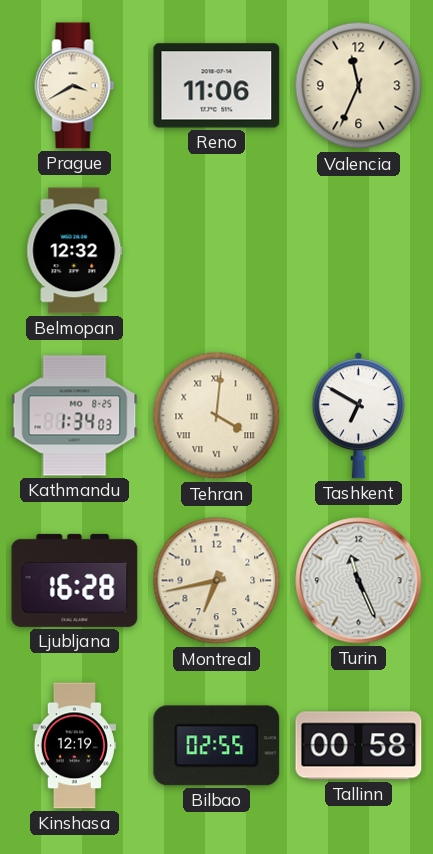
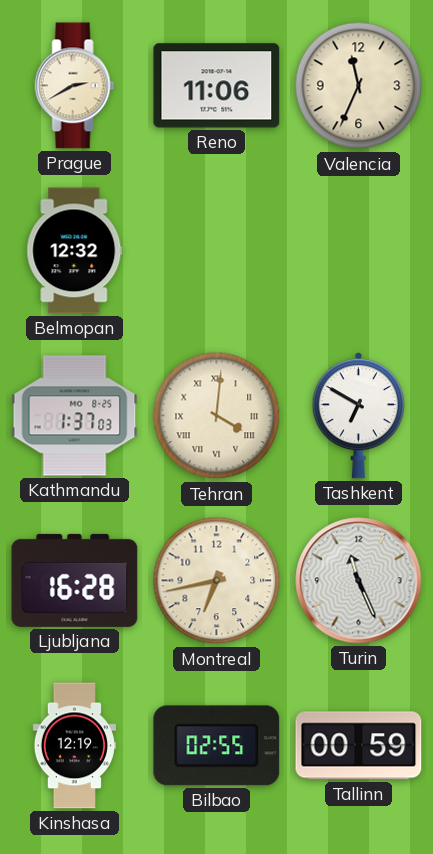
Prague: 3:40 -> 2:40
Kathmandu: 1:34 -> 1:37
Tallinn: 00:58 -> 00:59
